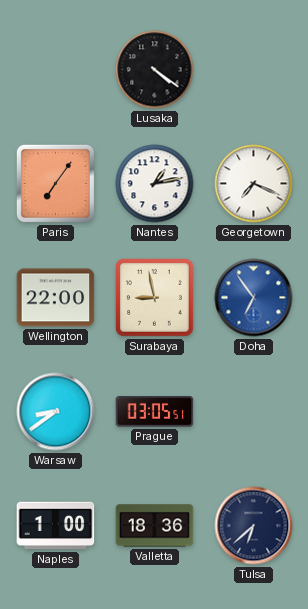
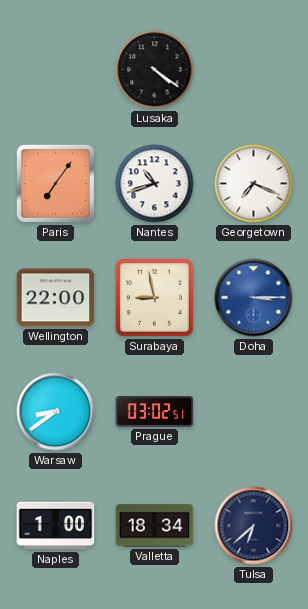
Nantes: 1:13 -> 10:42
Doha: 6:54 -> 3:15
Prague: 03:05 -> 03:02
Valletta: 18:36 -> 18:34
